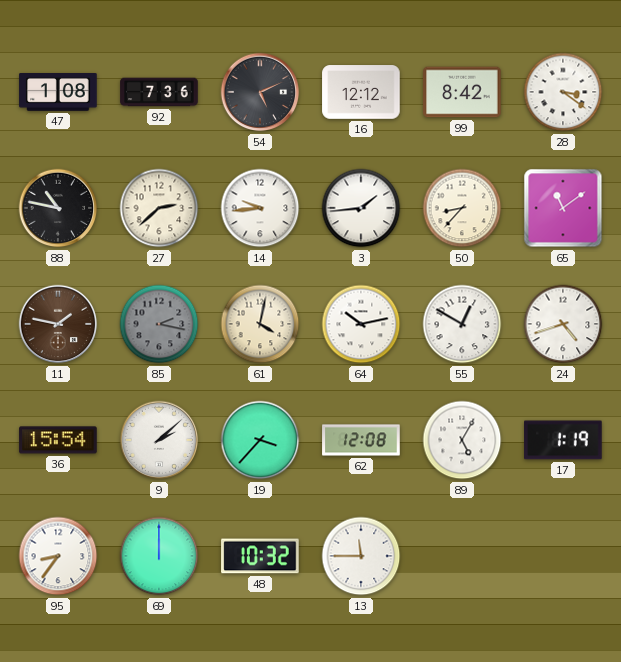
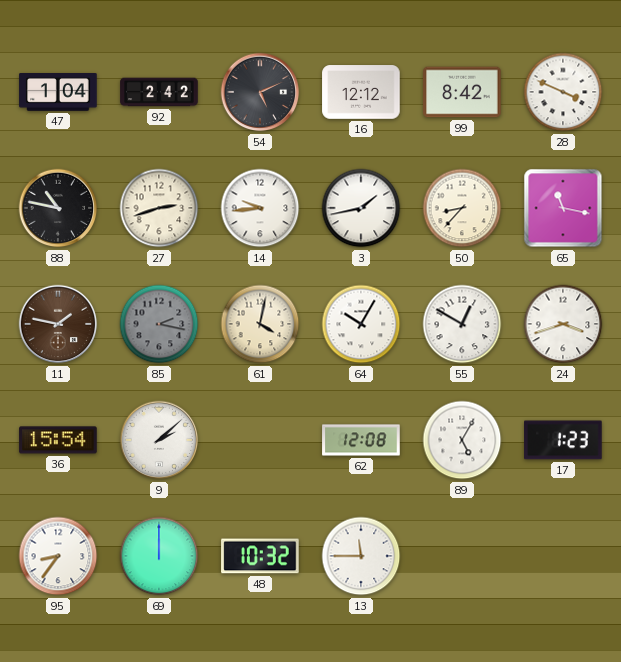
47: 1:08 -> 1:04
92: 7:36 -> 2:42
28: 3:21 -> 3:49
27: 2:38 -> 2:42
3: 1:44 -> 1:43
65: 11:09 -> 11:17
64: 10:13 -> 10:05
24: 4:42 -> 3:42
19: 3:37 -> none
17: 1:19 -> 1:23
